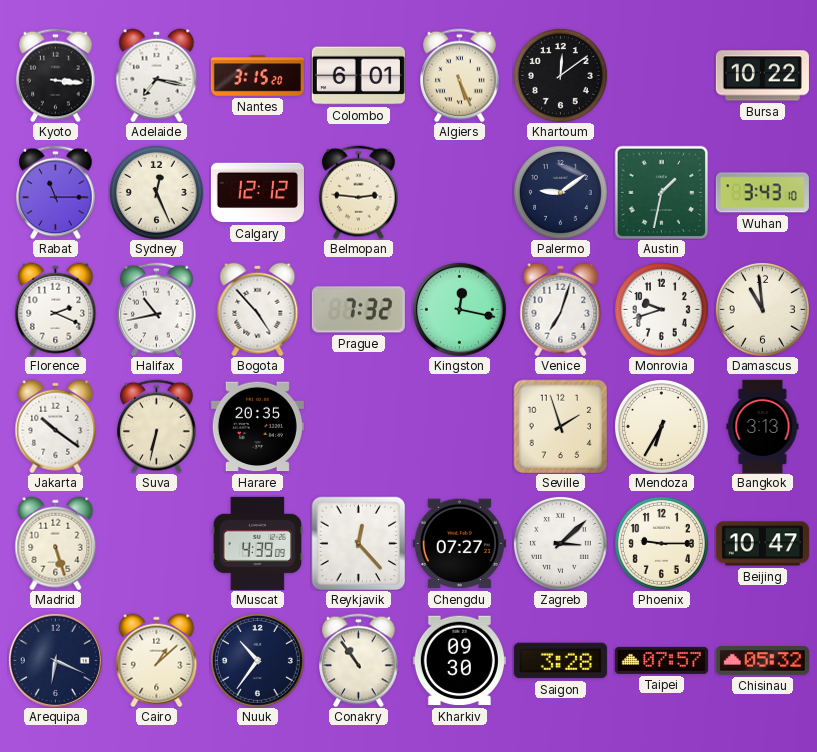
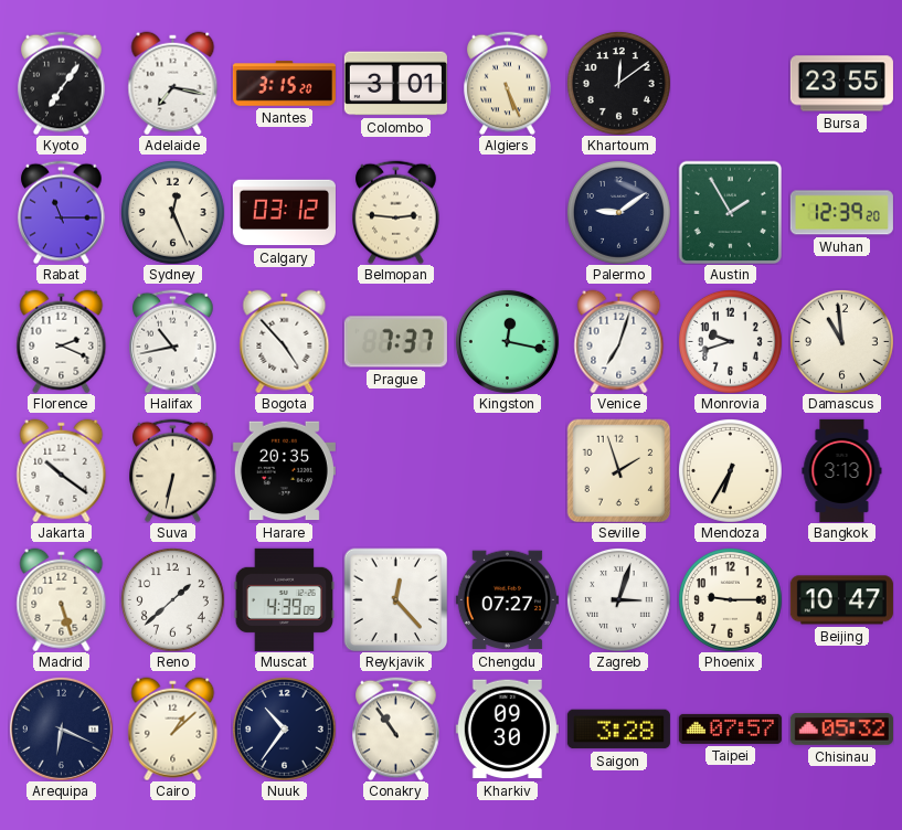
Kyoto: 3:16 -> 7:06
Colombo: 6:01 -> 3:01
Bursa: 10:22 -> 23:55
Calgary: 12:12 -> 03:12
Austin: 1:32 -> 1:55
Wuhan: 3:43 -> 12:39
Prague: 7:32 -> 7:37
Reno: none -> 1:38
Zagreb: 3:08 -> 3:03
